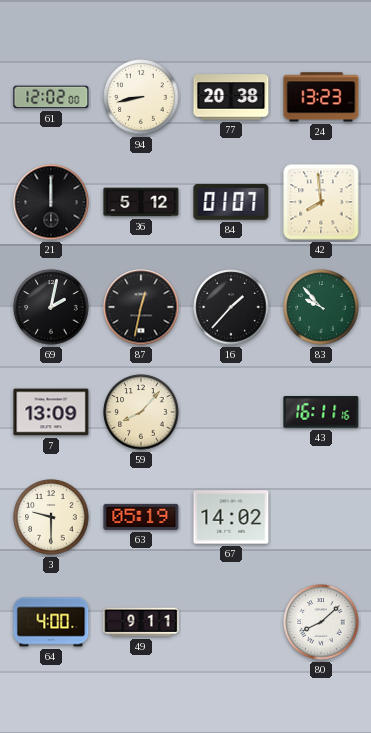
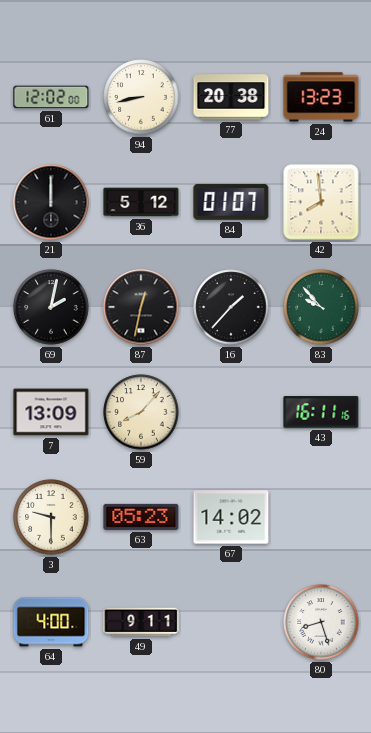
63: 05:19 -> 05:23
80: 8:08 -> 8:27
